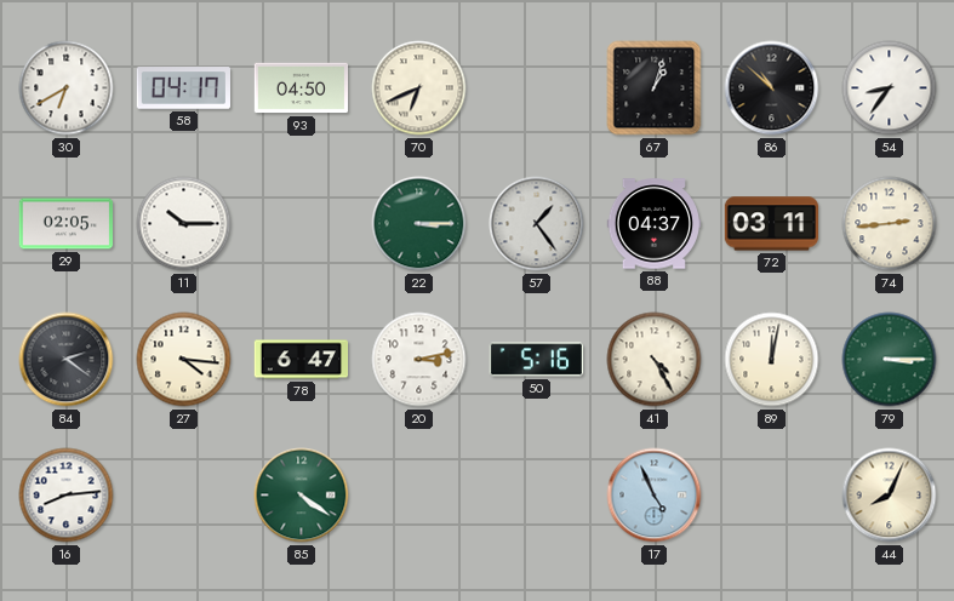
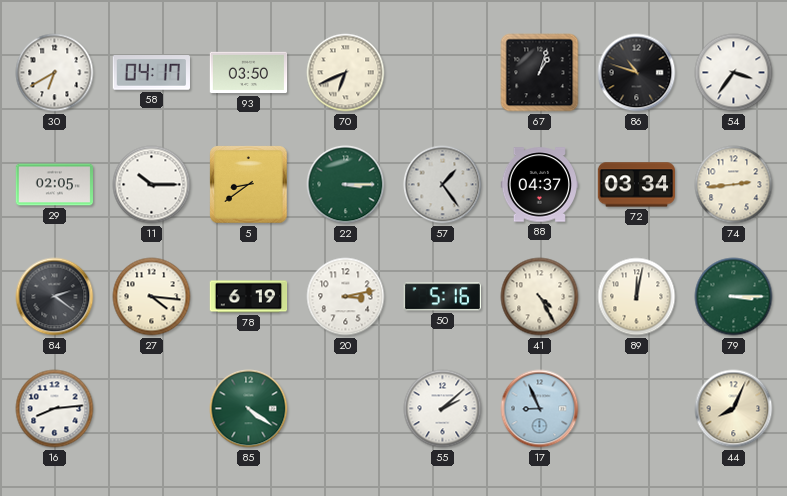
93: 04:50 -> 03:50
86: 10:52 -> 10:48
54: 8:36 -> 3:36
5: none -> 8:39
72: 03:11 -> 03:34
78: 6:47 -> 6:19
55: none -> 2:08
17: 4:56 -> 8:56
